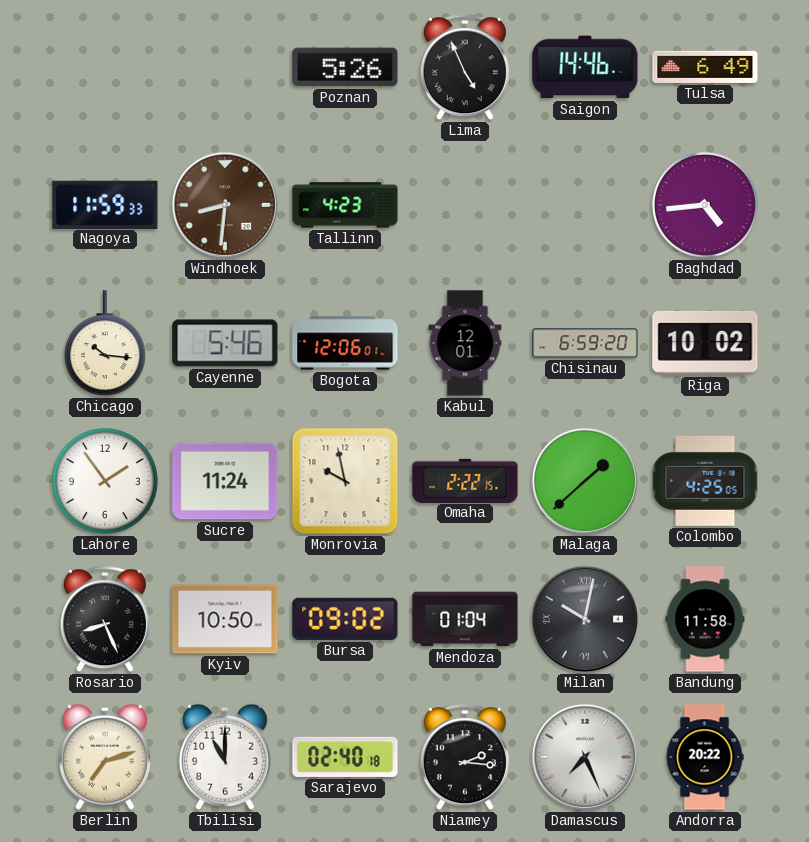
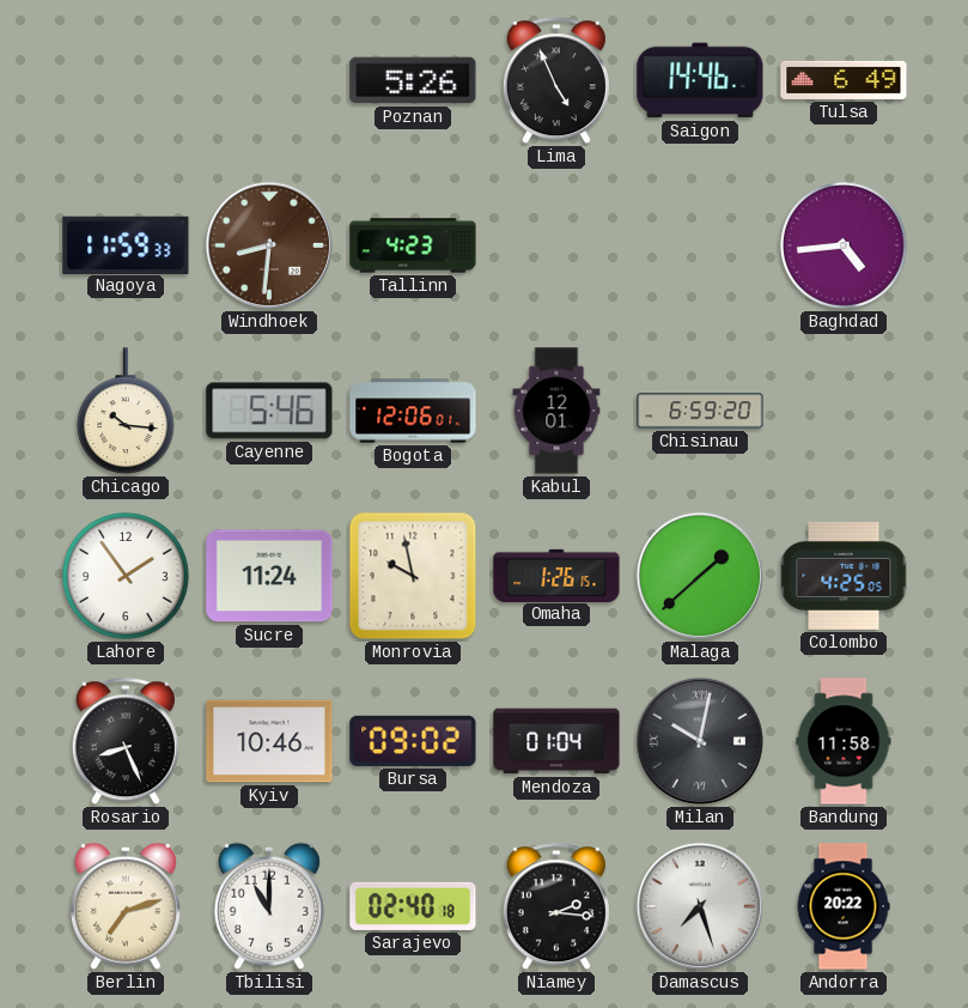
Riga: 10:02 -> none
Omaha: 2:22 -> 1:26
Kyiv: 10:50 -> 10:46
Damascus: 7:26 -> 7:27
